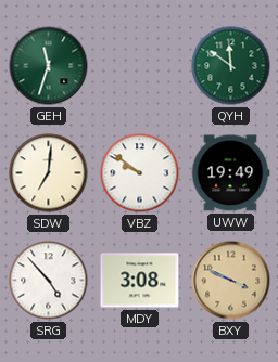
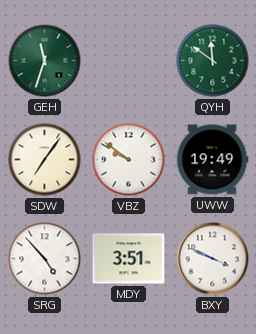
SDW: 7:01 -> 7:06
MDY: 3:08 -> 3:51
BXY dial: champagne -> white
